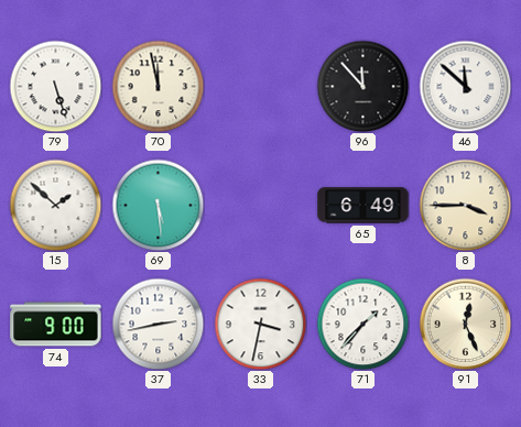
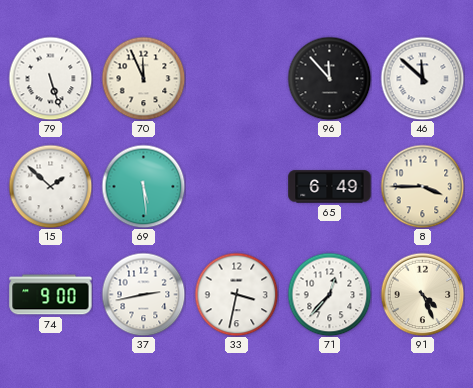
70: 11:58 -> 11:56
71: 1:37 -> 12:37
91: 12:26 -> 4:26
